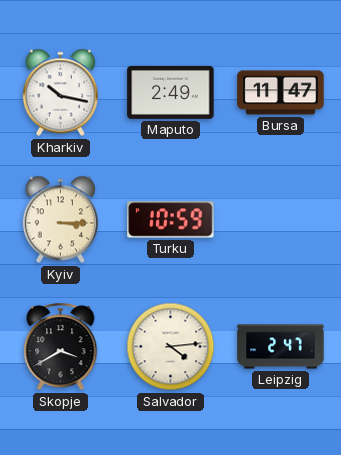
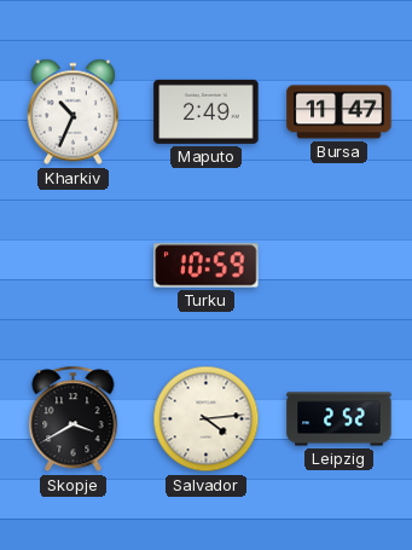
Kharkiv: 10:17 -> 10:34
Kyiv: 3:15 -> none
Leipzig: 2:47 -> 2:52
